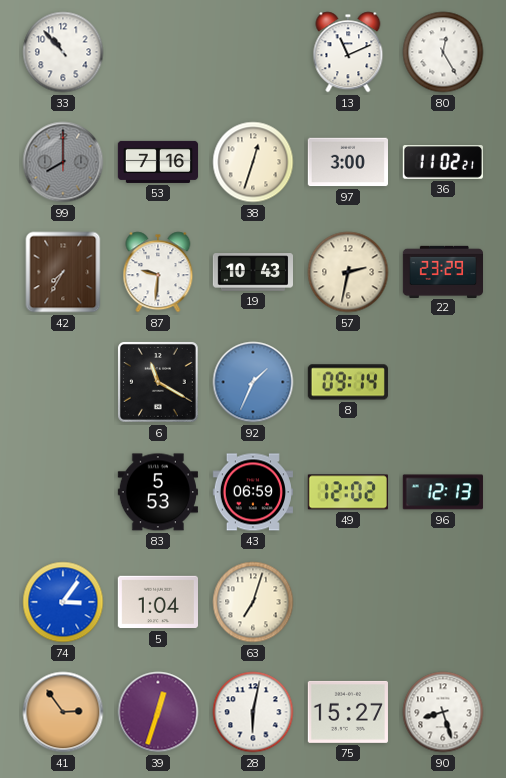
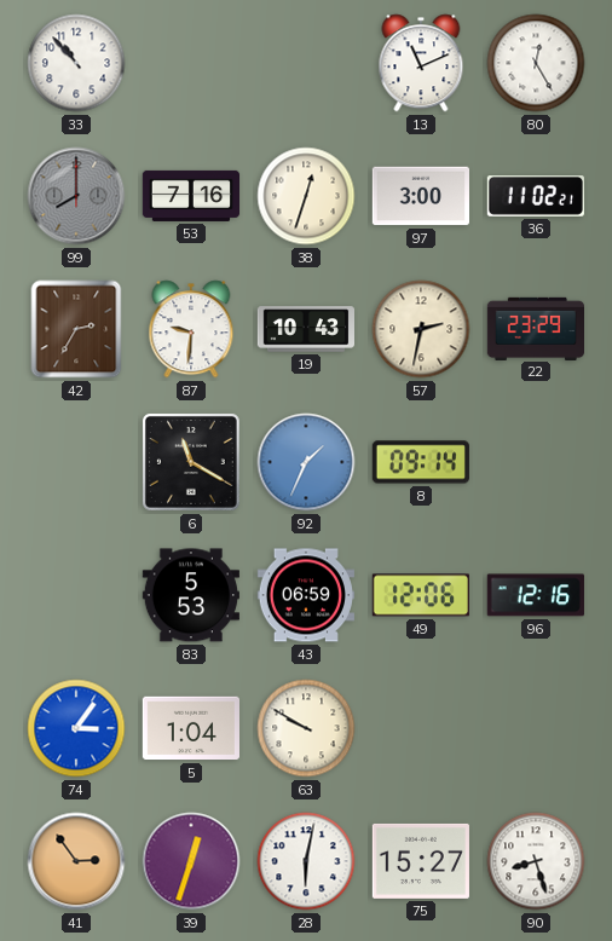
42: 7:35 -> 2:35
49: 12:02 -> 12:06
96: 12:13 -> 12:16
63: 7:03 -> 9:50
